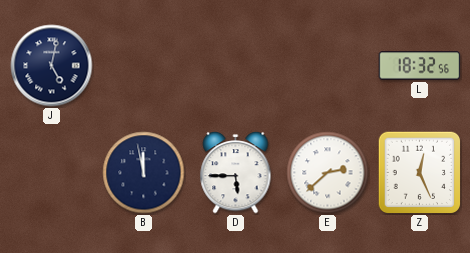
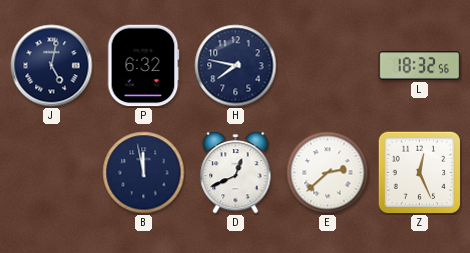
P: none -> 6:32
H: none -> 7:47
D: 5:45 -> 12:41
